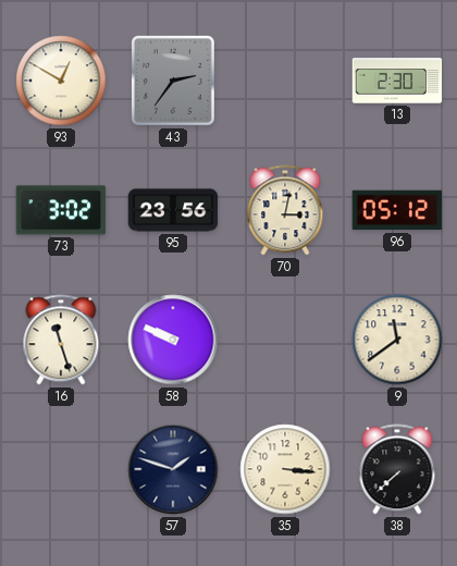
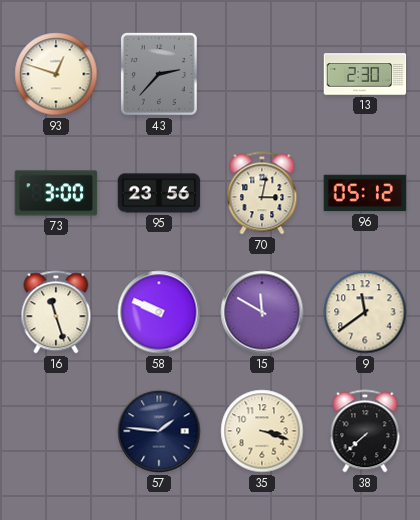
93: 12:50 -> 12:48
43: 2:36 -> 2:37
73: 3:02 -> 3:00
15: none -> 11:50
57: 1:48 -> 1:46
35: 3:16 -> 3:18
